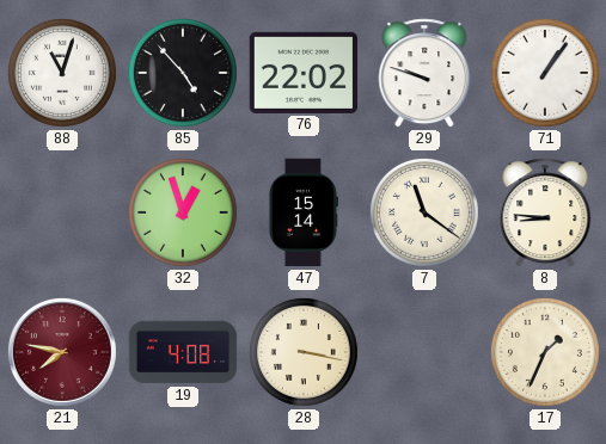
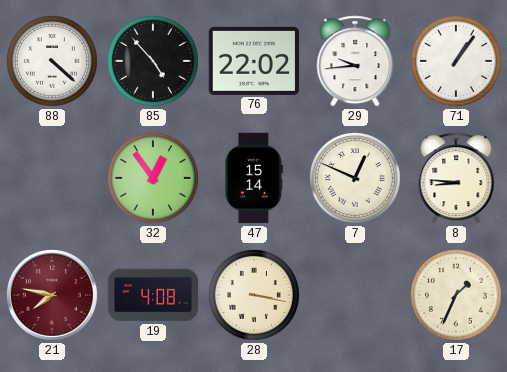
88: 11:03 -> 4:22
29: 9:48 -> 9:44
32: 12:57 -> 12:54
7: 11:21 -> 12:49
